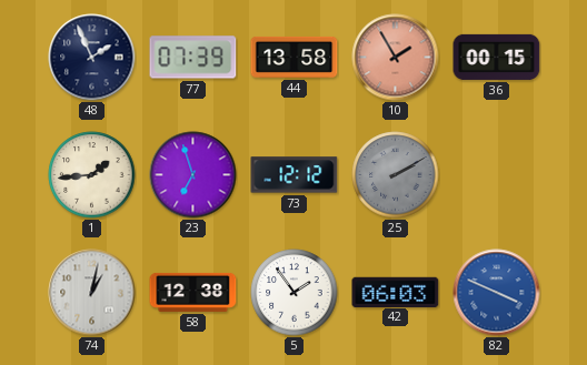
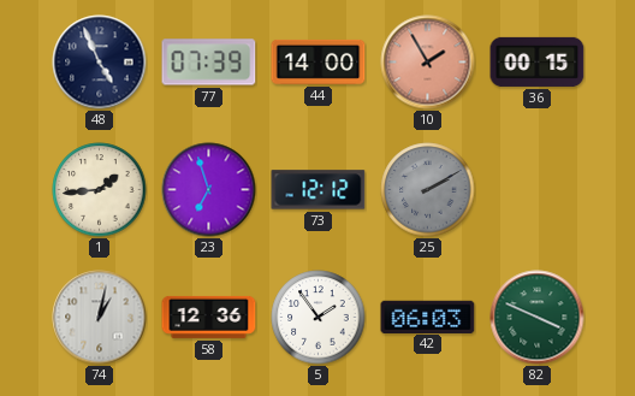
48: 1:56 -> 4:56
44: 13:58 -> 14:00
58: 12:38 -> 12:36
82 dial: blue -> green
